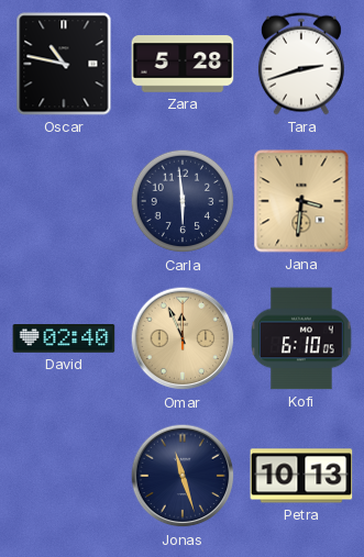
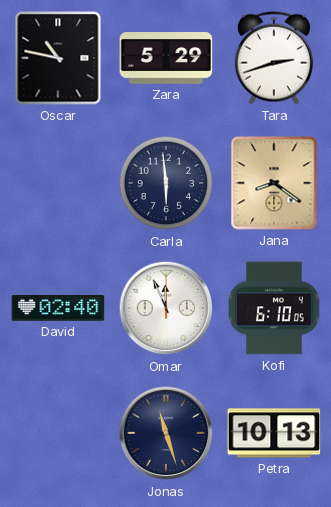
Zara: 5:28 -> 5:29
Jana: 3:31 -> 8:21
Omar dial: champagne -> white
